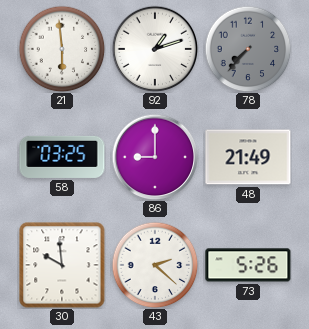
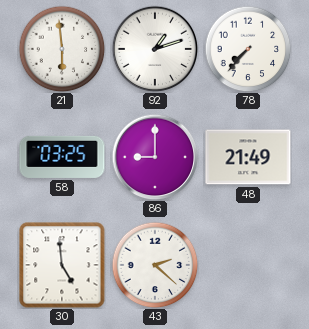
78 dial: grey -> white
30: 9:59 -> 4:59
73: 5:26 -> none
